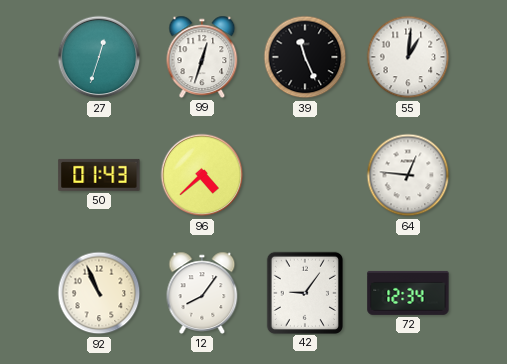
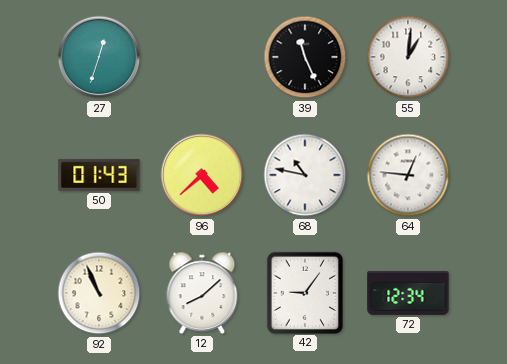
99: 12:33 -> none
68: none -> 10:47
12: 8:06 -> 8:08
